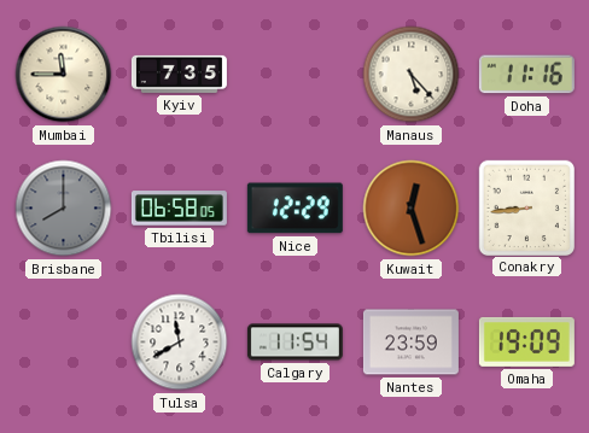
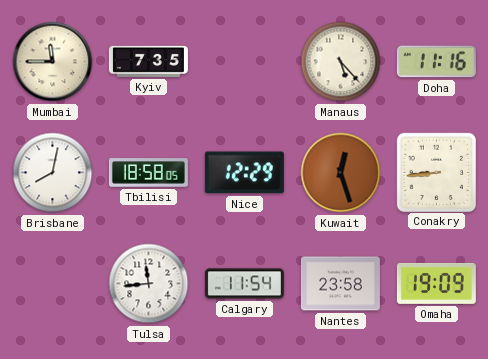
Brisbane: 8:00 -> 8:02
Brisbane dial: grey -> white
Tbilisi: 06:58 -> 18:58
Tulsa: 11:40 -> 11:44
Nantes: 23:59 -> 23:58
